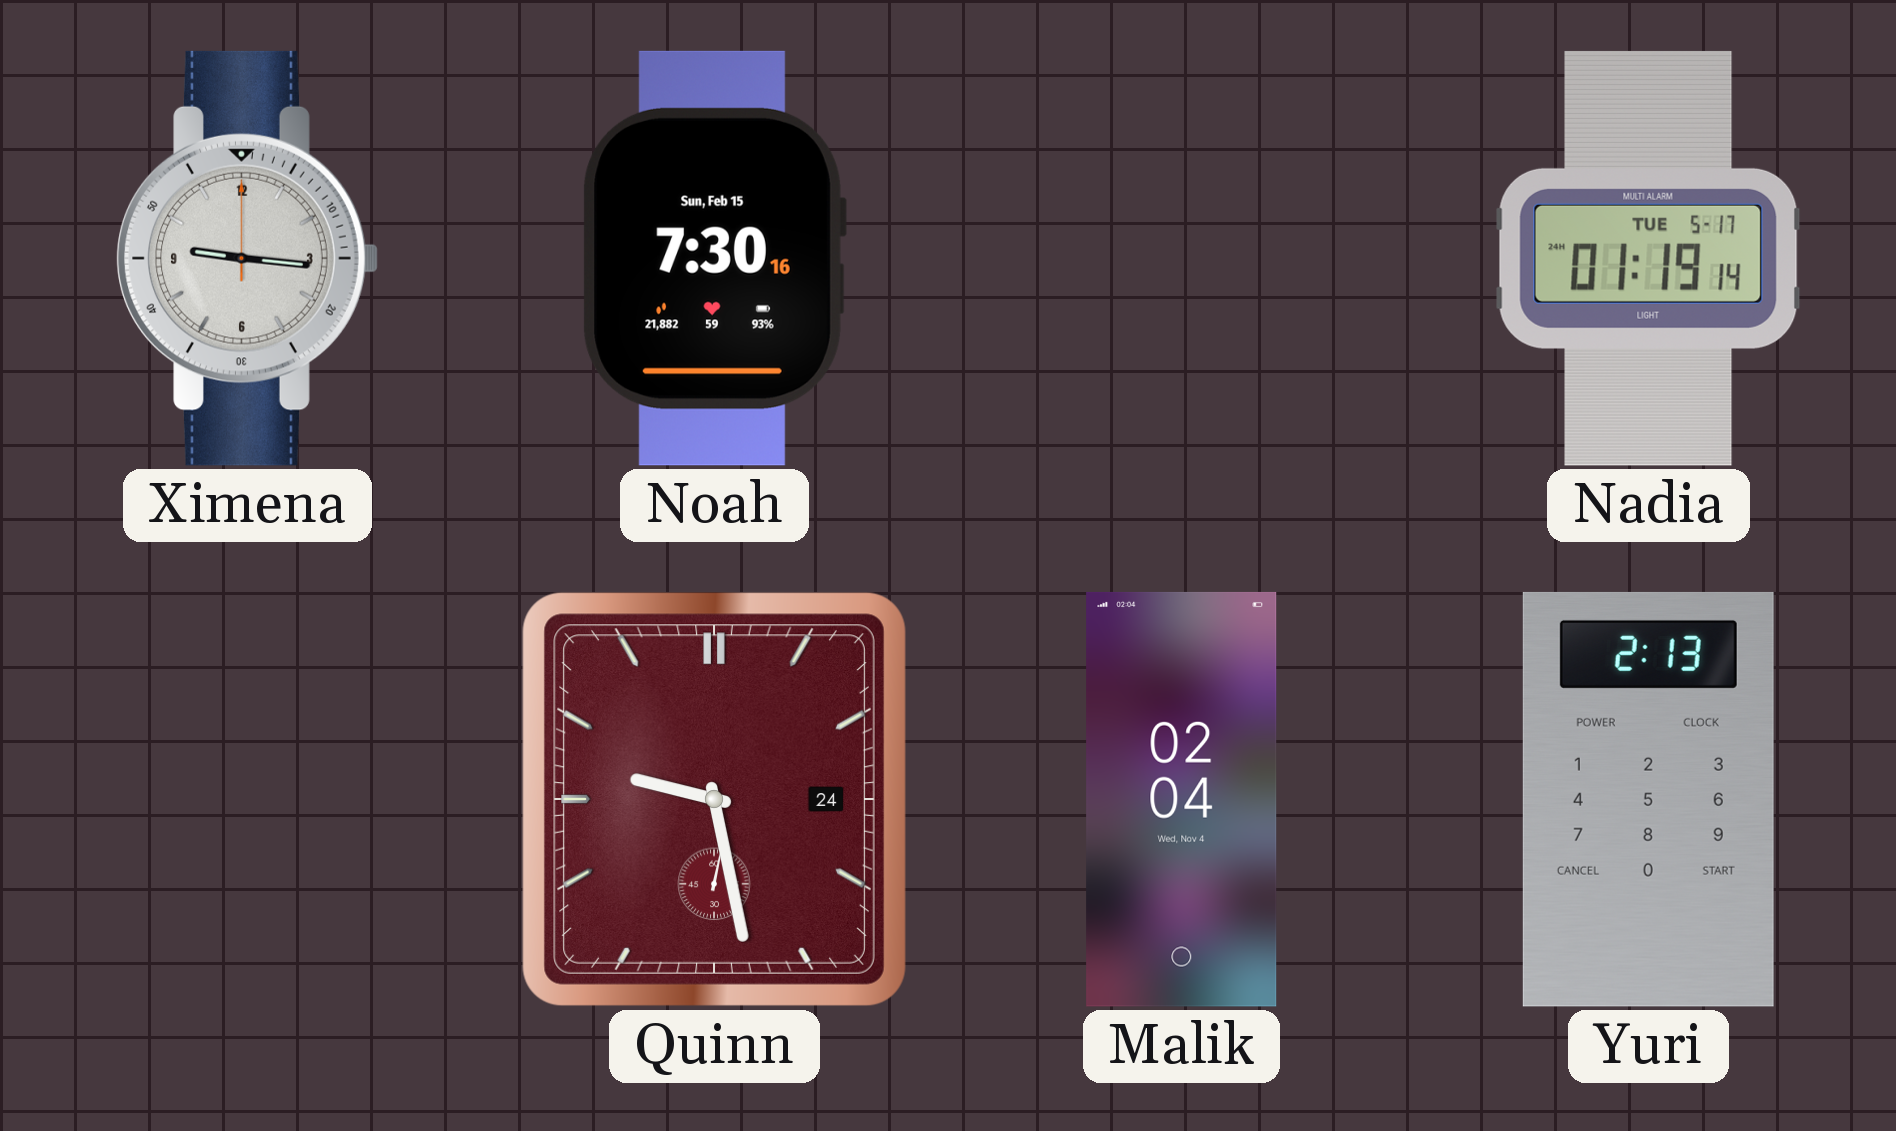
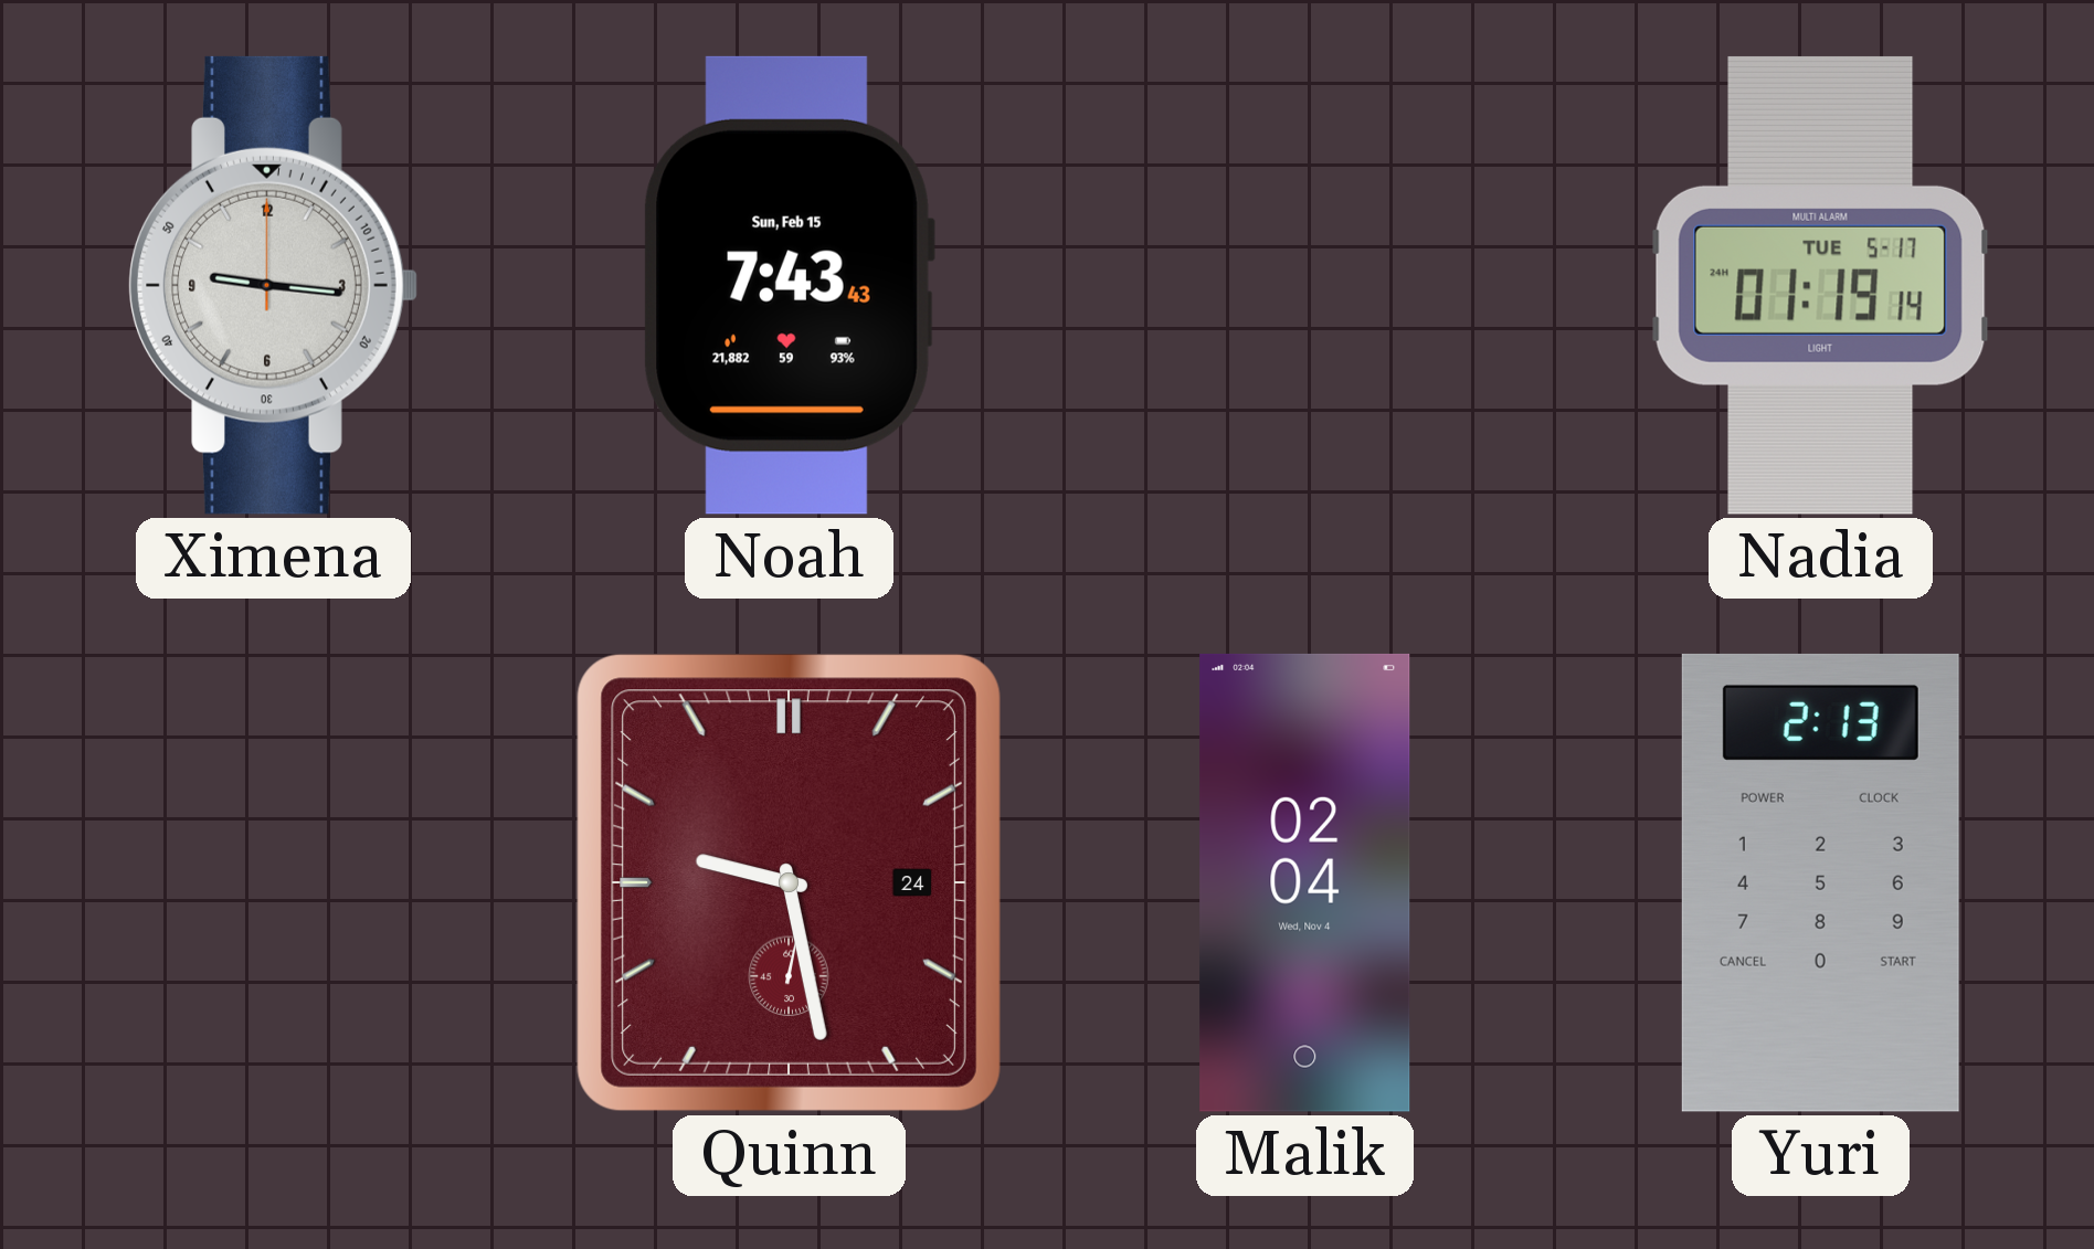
Noah: 7:30 -> 7:43
